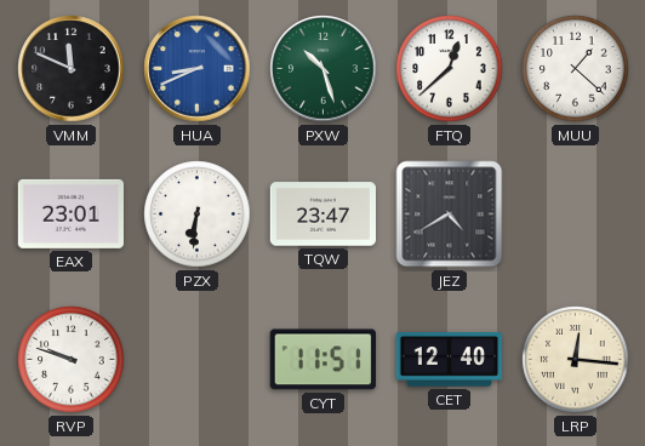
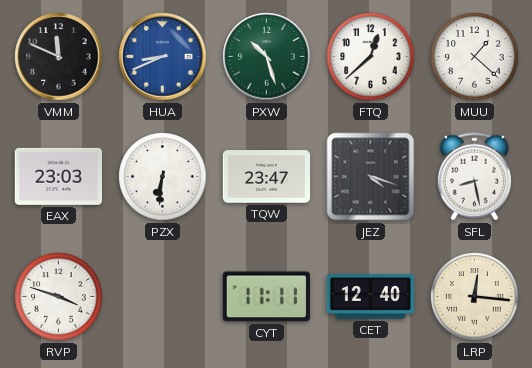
EAX: 23:01 -> 23:03
JEZ: 4:40 -> 4:18
SFL: none -> 8:28
RVP: 9:48 -> 3:48
CYT: 11:51 -> 11:11
